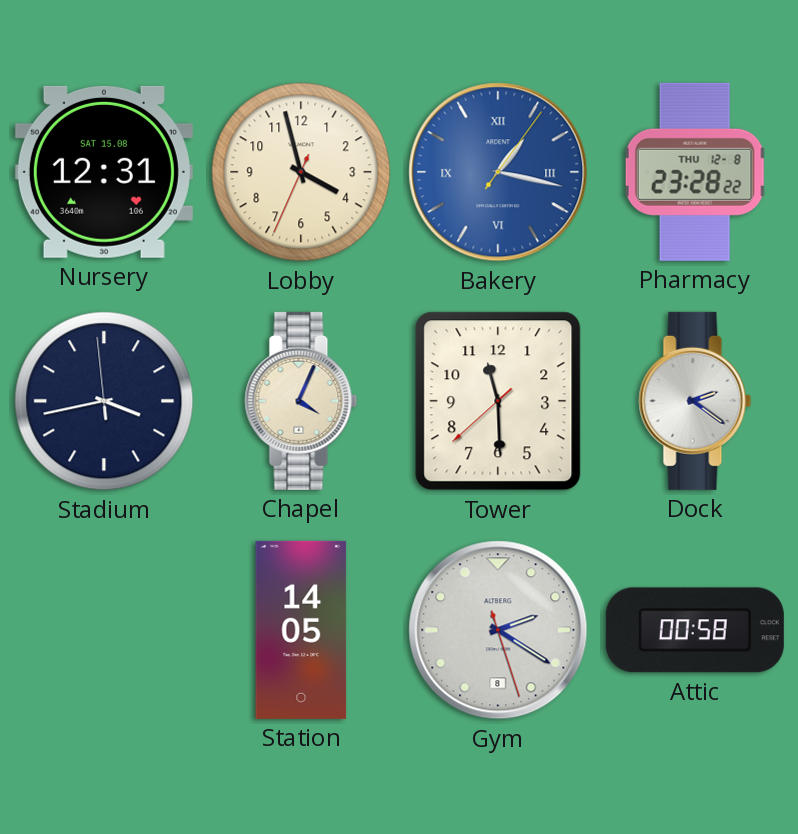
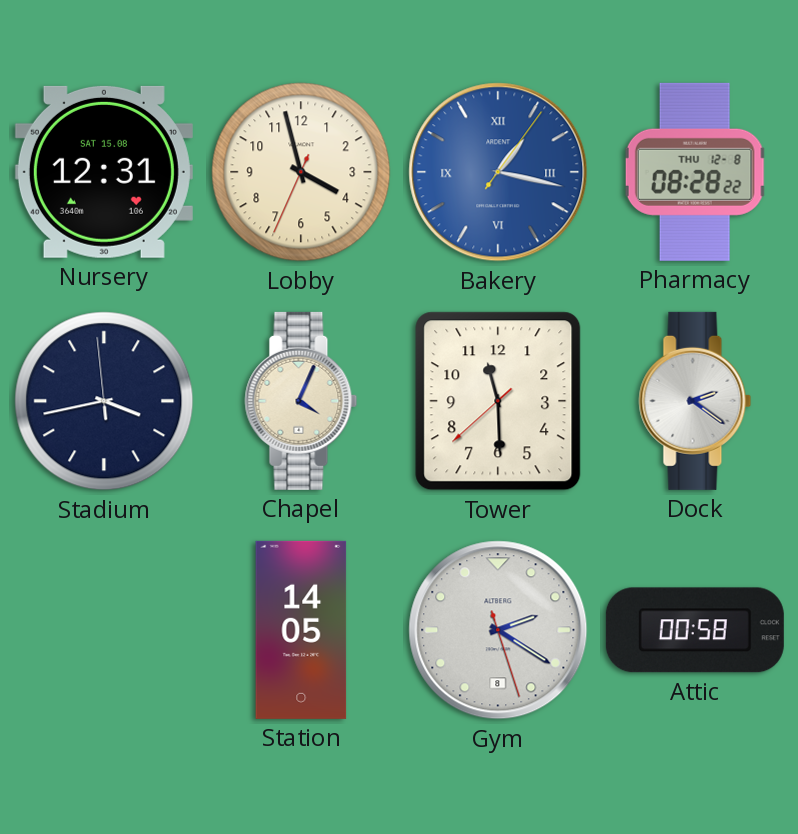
Pharmacy: 23:28 -> 08:28
